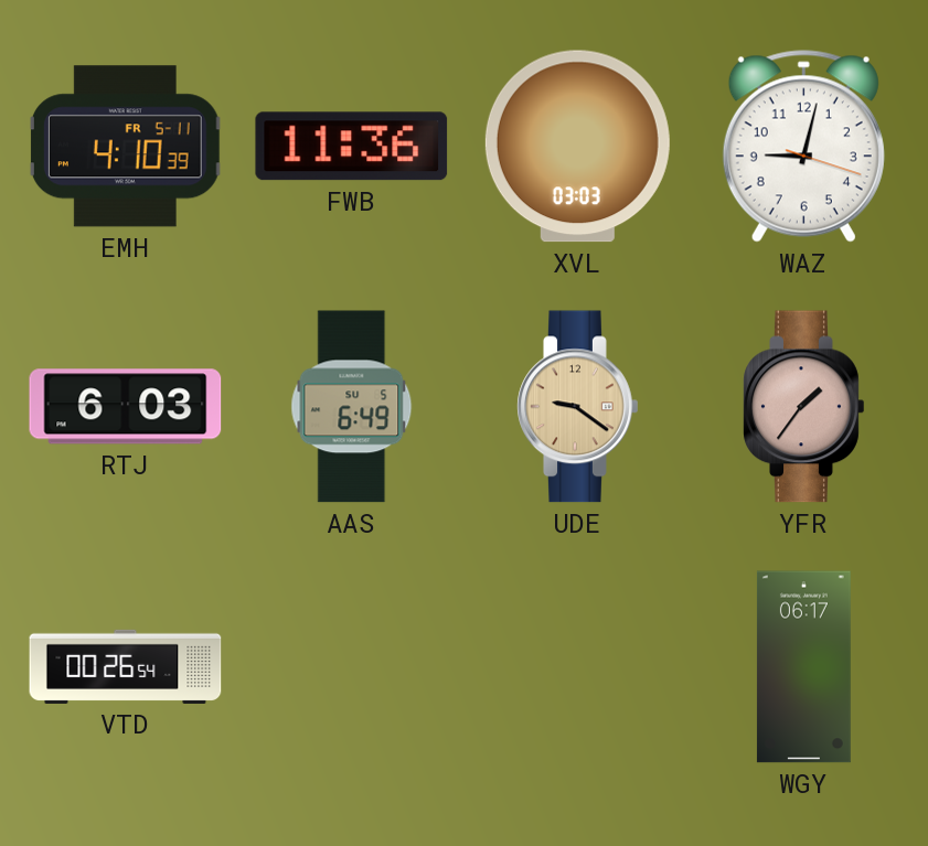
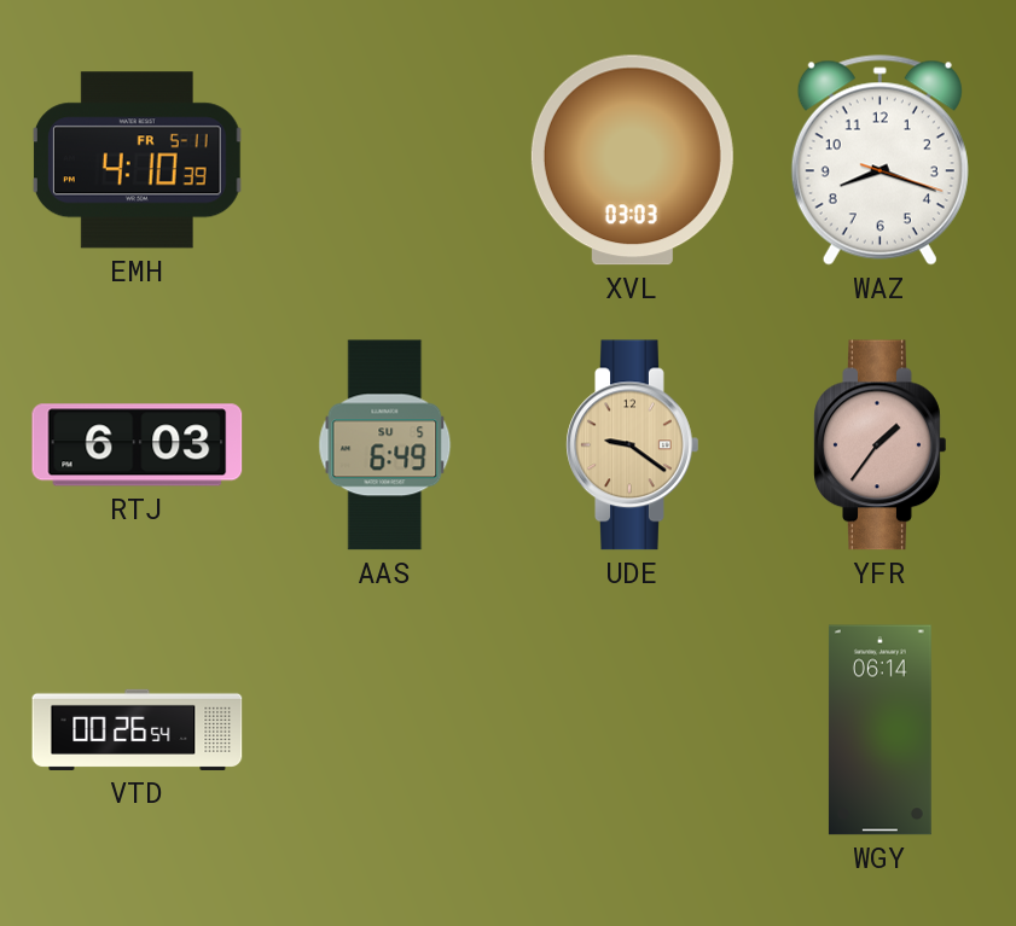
FWB: 11:36 -> none
WAZ: 9:02 -> 8:18
WGY: 06:17 -> 06:14
